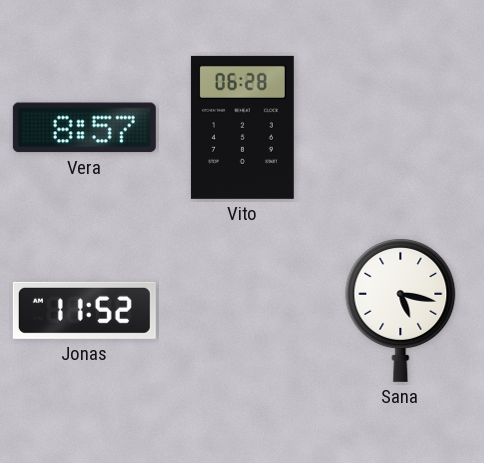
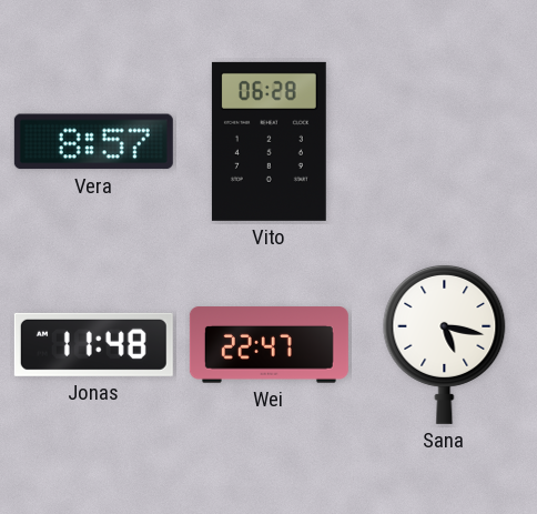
Jonas: 11:52 -> 11:48
Wei: none -> 22:47
